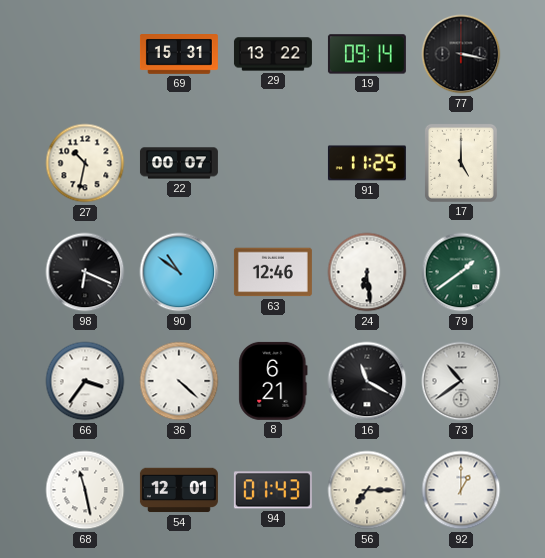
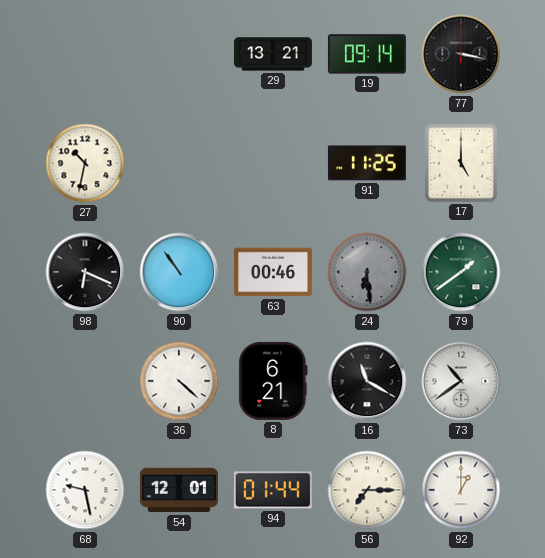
69: 15:31 -> none
29: 13:22 -> 13:21
22: 00:07 -> none
90: 10:51 -> 10:54
63: 12:46 -> 00:46
24 dial: white -> grey
66: 3:36 -> none
68: 11:28 -> 9:28
94: 01:43 -> 01:44
